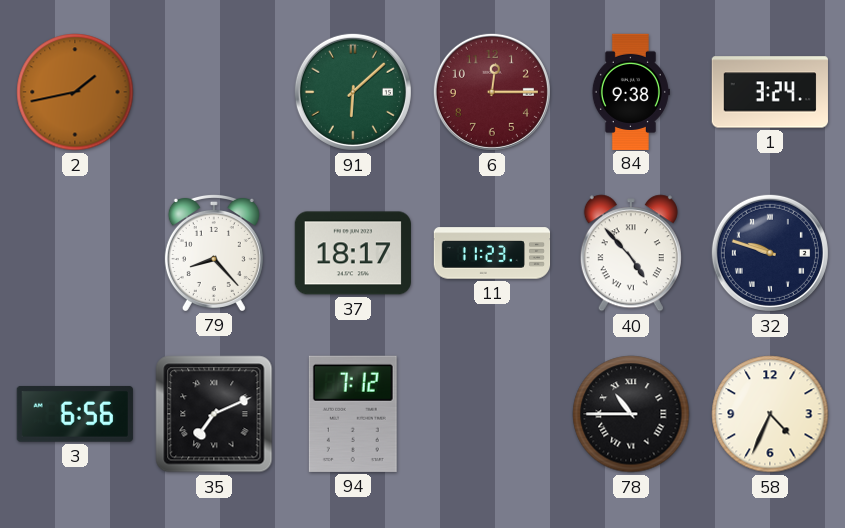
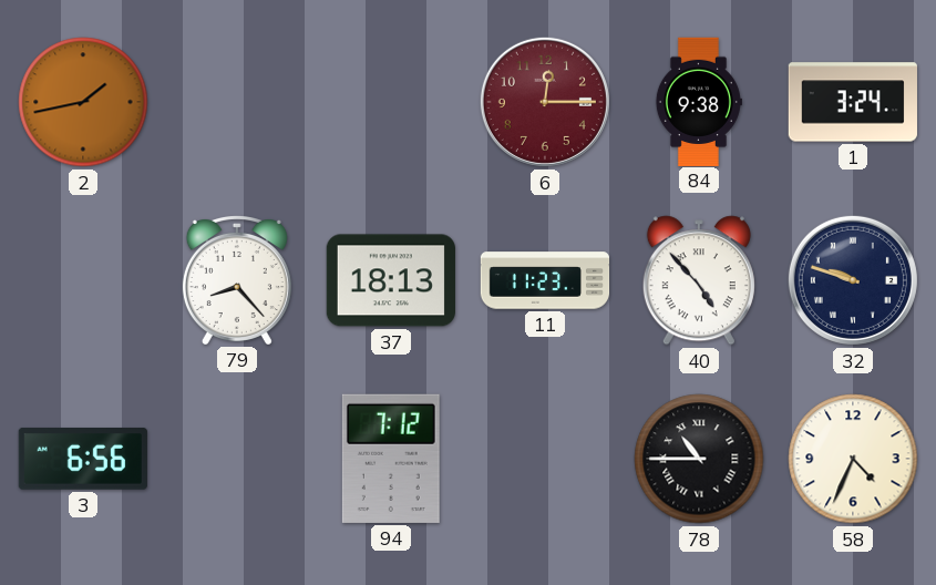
91: 6:08 -> none
37: 18:17 -> 18:13
35: 7:11 -> none
